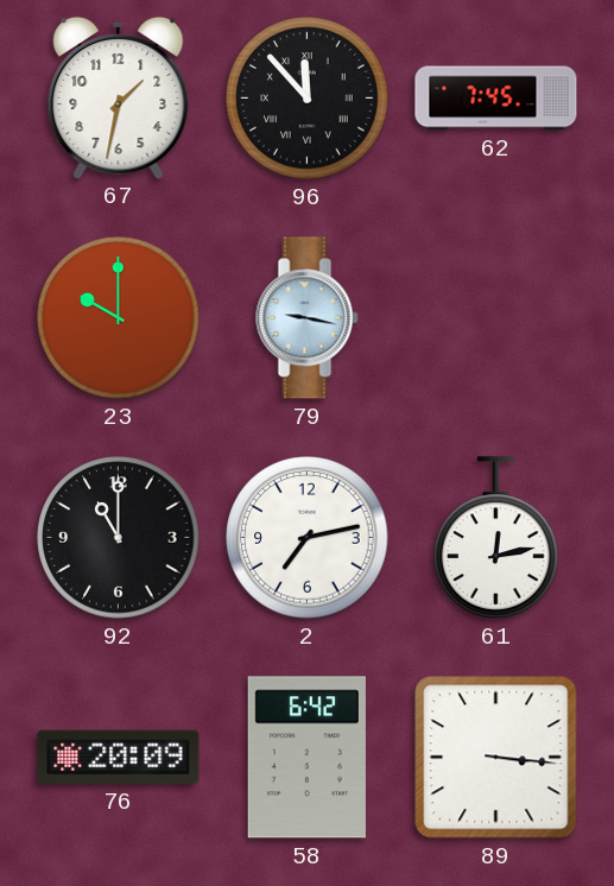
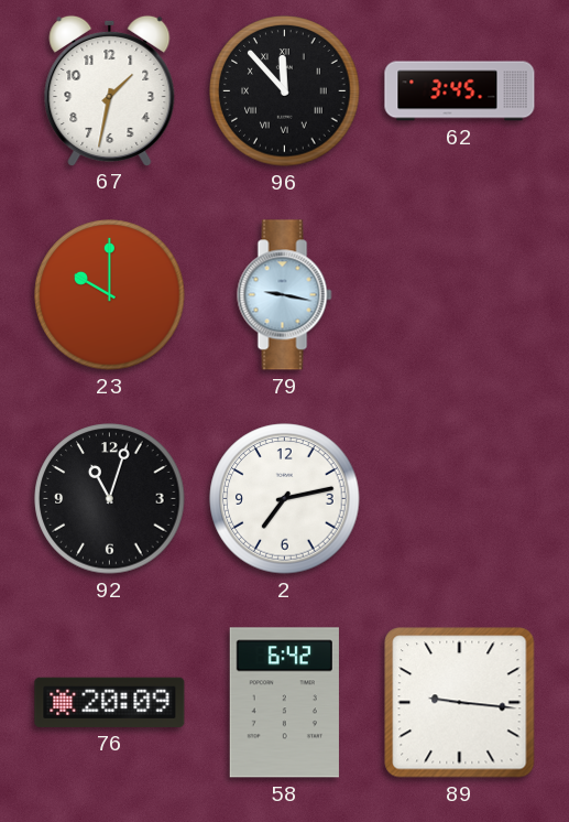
62: 7:45 -> 3:45
92: 11:00 -> 11:03
61: 12:13 -> none
89: 3:16 -> 9:16
